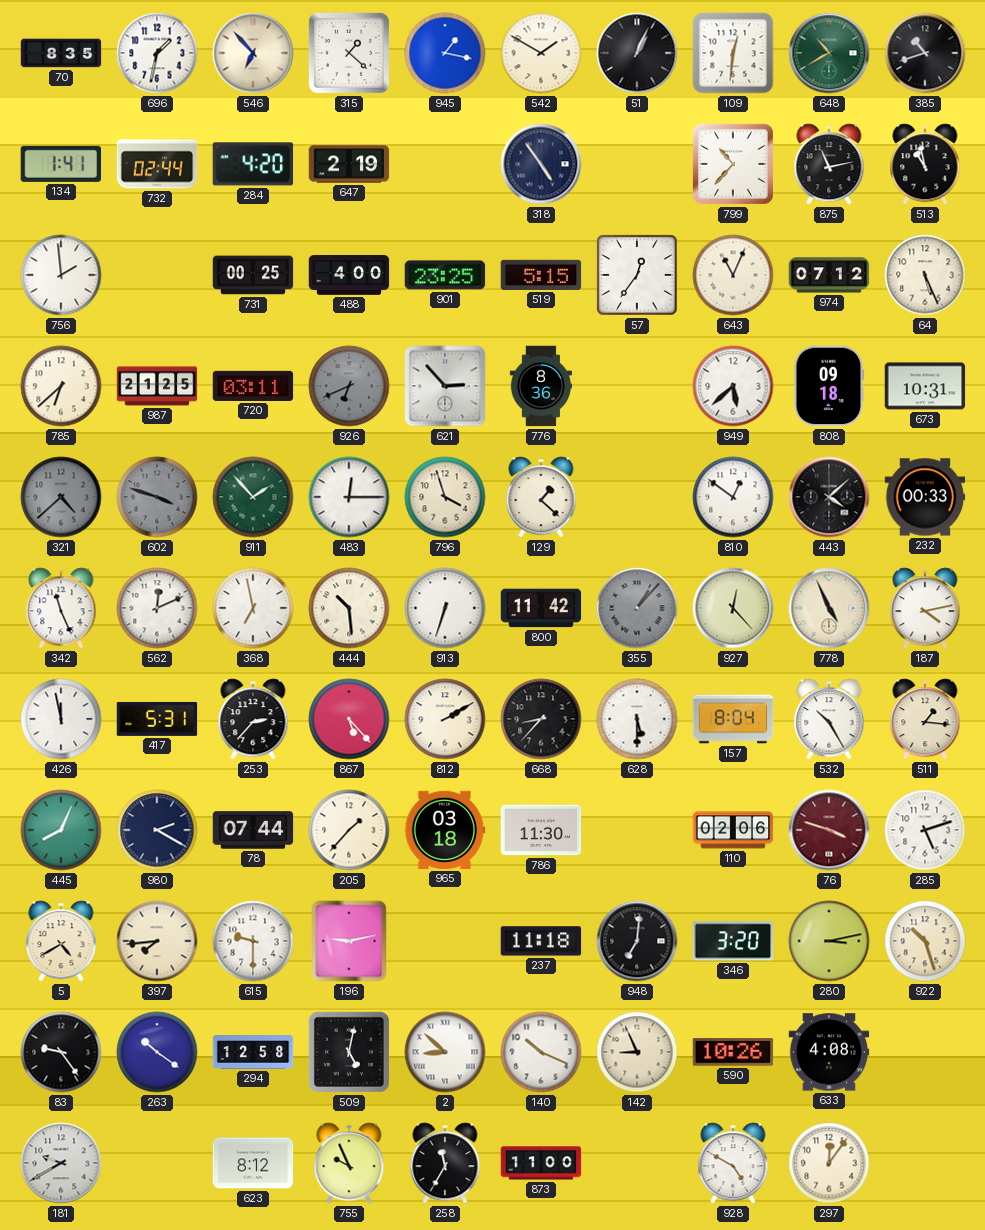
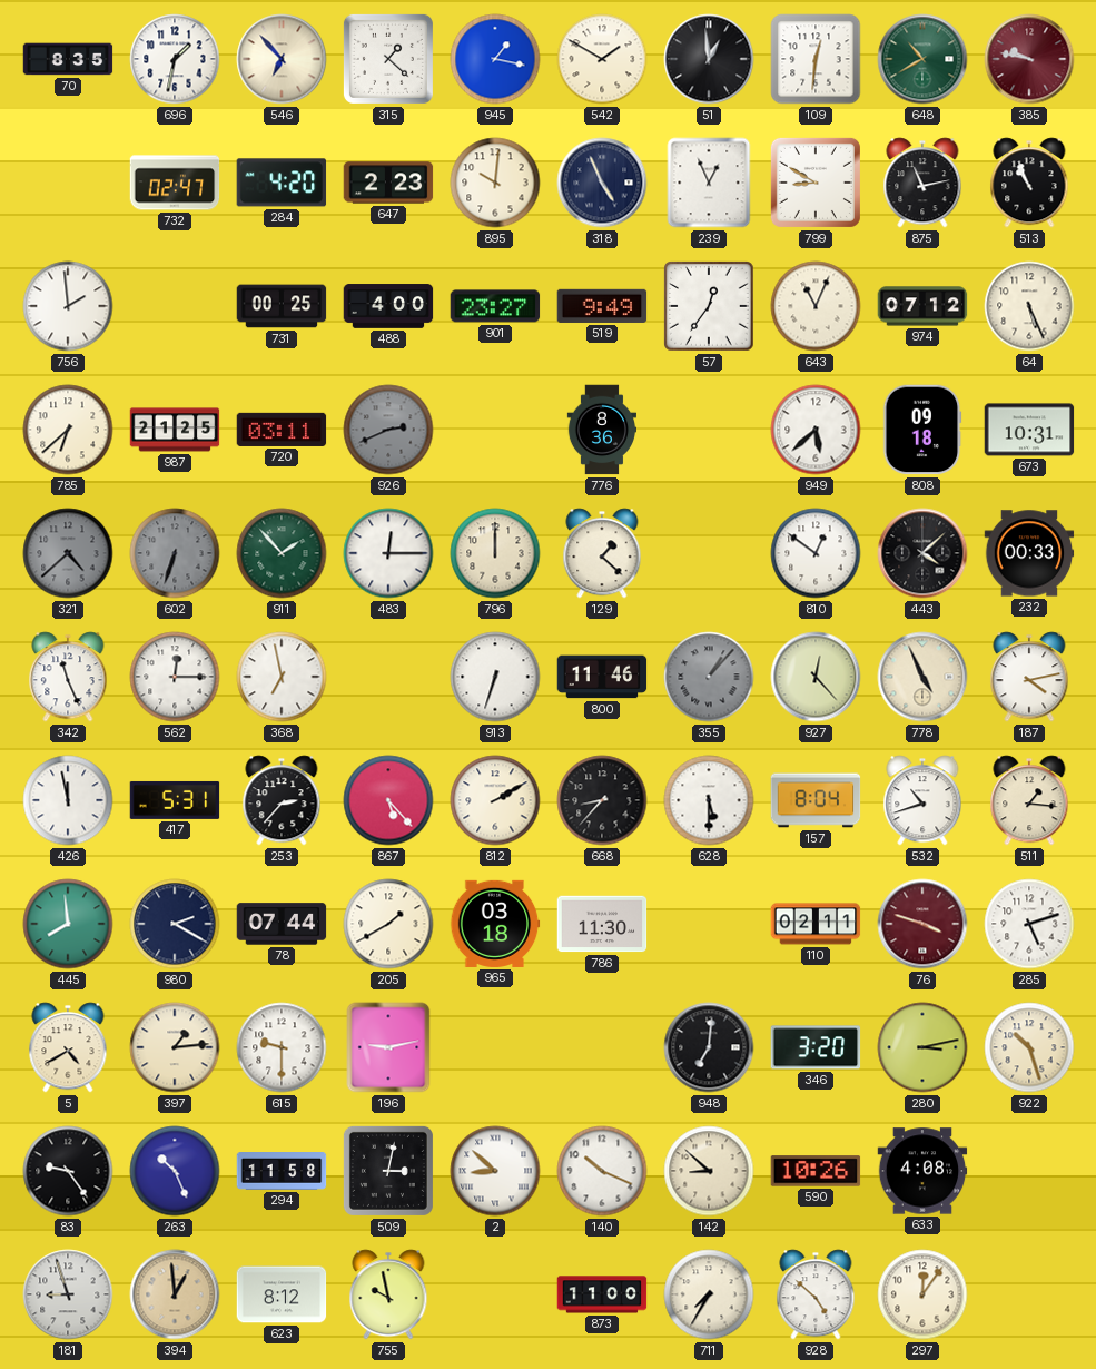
51: 1:04 -> 12:59
385: 10:42 -> 9:47
385 dial: black -> burgundy
134: 1:41 -> none
732: 02:44 -> 02:47
647: 2:19 -> 2:23
895: none -> 10:01
318: 4:54 -> 4:56
239: none -> 12:56
799: 10:37 -> 8:50
513: 10:58 -> 10:56
901: 23:25 -> 23:27
519: 5:15 -> 9:49
926: 6:41 -> 2:41
621: 2:53 -> none
602: 3:48 -> 6:33
796: 3:57 -> 12:00
562: 12:11 -> 12:15
444: 10:29 -> none
800: 11:42 -> 11:46
532: 10:25 -> 10:42
445: 8:04 -> 7:59
205: 1:37 -> 1:40
110: 02:06 -> 02:11
397: 7:44 -> 1:14
237: 11:18 -> none
263: 10:21 -> 10:26
294: 12:58 -> 11:58
509: 5:02 -> 3:02
142: 8:56 -> 8:52
181: 9:40 -> 8:57
394: none -> 12:59
755: 9:56 -> 9:58
258: 11:35 -> none
711: none -> 7:35
928: 4:50 -> 4:52
